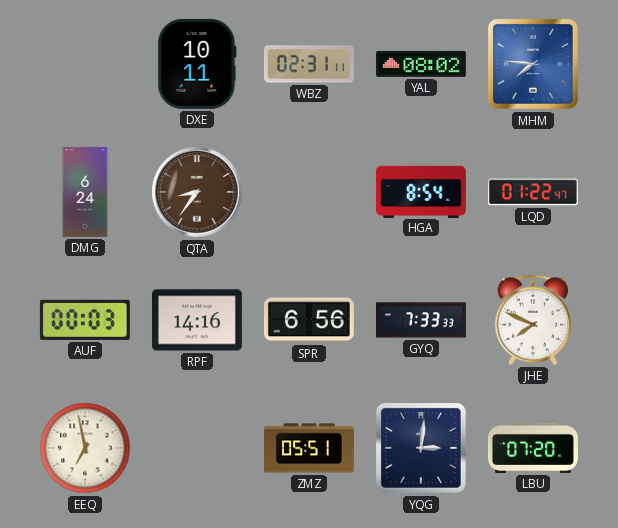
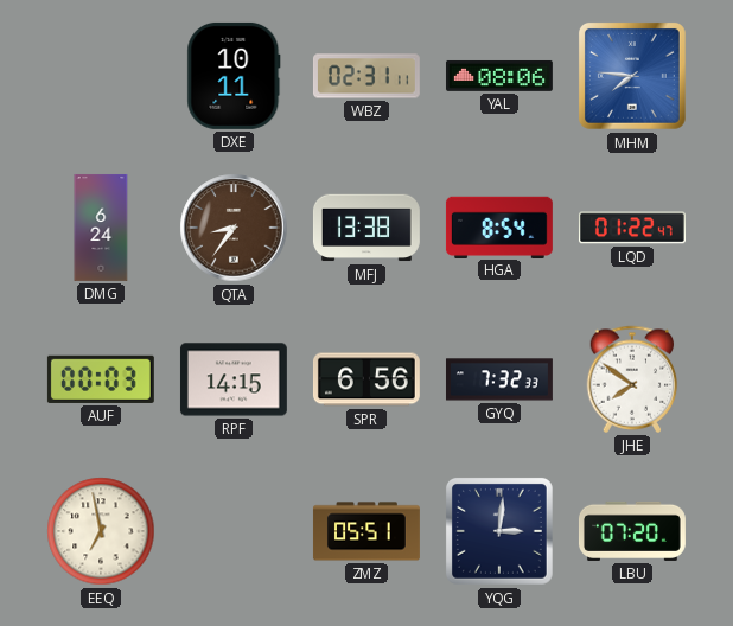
YAL: 08:02 -> 08:06
MFJ: none -> 13:38
RPF: 14:16 -> 14:15
GYQ: 7:33 -> 7:32
JHE: 7:49 -> 7:51
